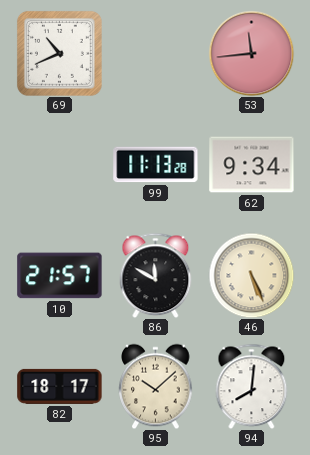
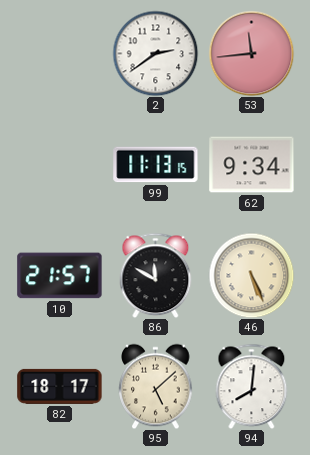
69: 10:41 -> none
2: none -> 2:39
99: 11:13:28 -> 11:13:15
95: 10:08 -> 5:08
